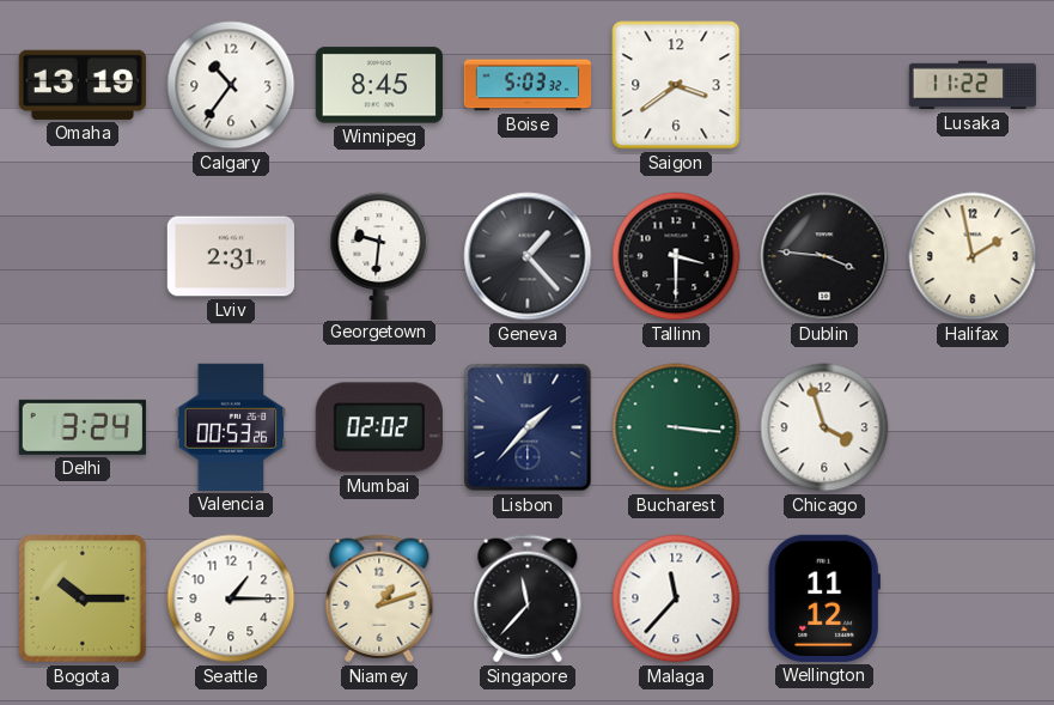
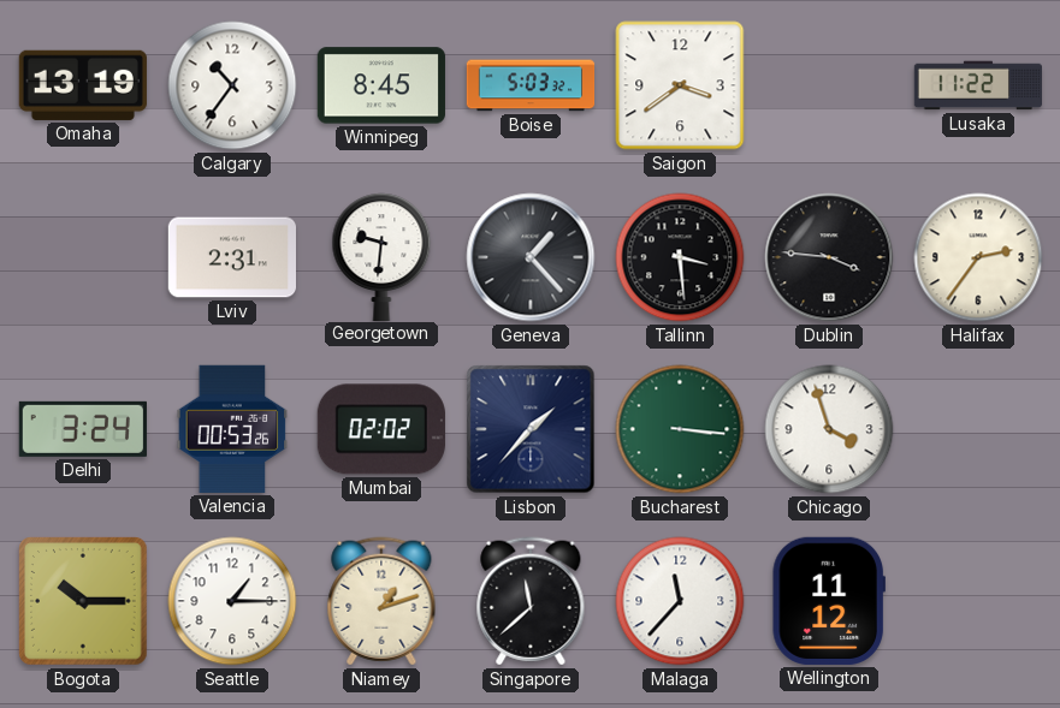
Tallinn: 3:30 -> 3:29
Halifax: 1:58 -> 2:36
Singapore: 11:37 -> 11:38
